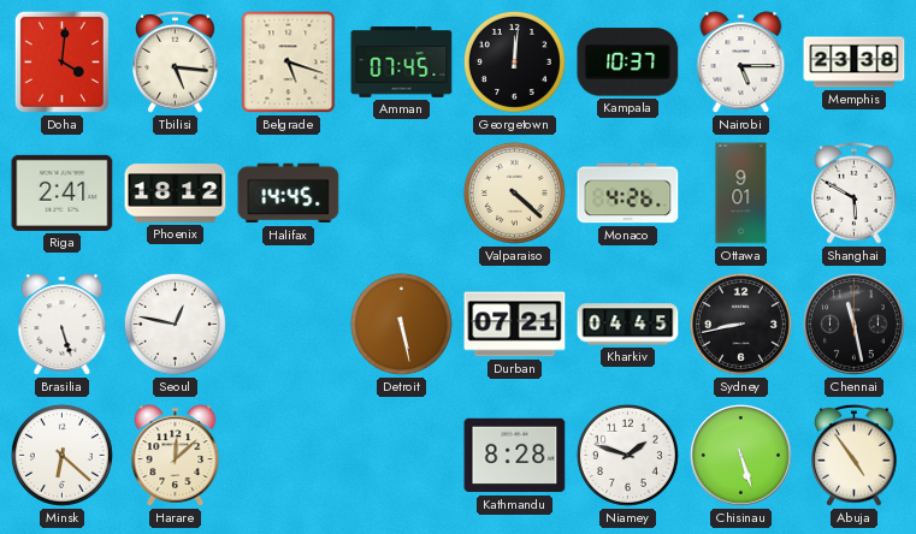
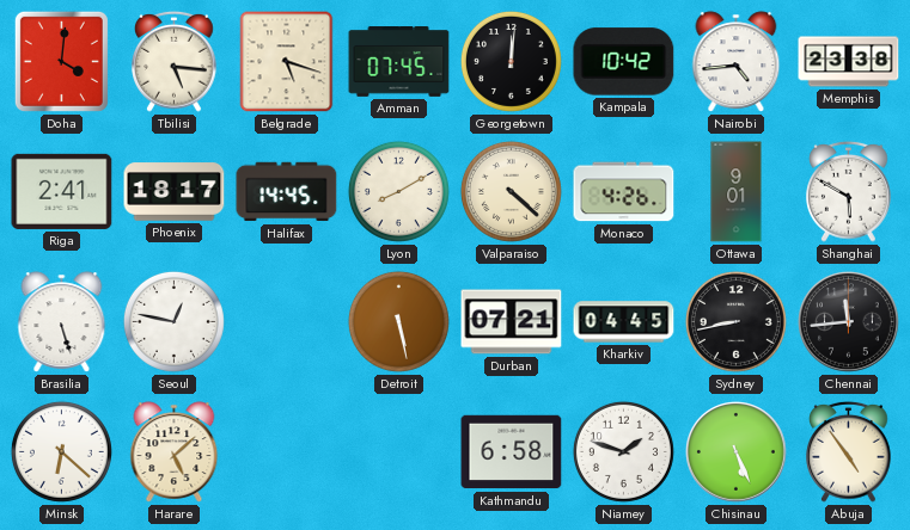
Kampala: 10:37 -> 10:42
Nairobi: 5:15 -> 4:44
Phoenix: 18:12 -> 18:17
Lyon: none -> 8:10
Chennai: 11:28 -> 11:44
Harare: 12:08 -> 5:08
Kathmandu: 8:28 -> 6:58
Chisinau: 5:27 -> 5:26
